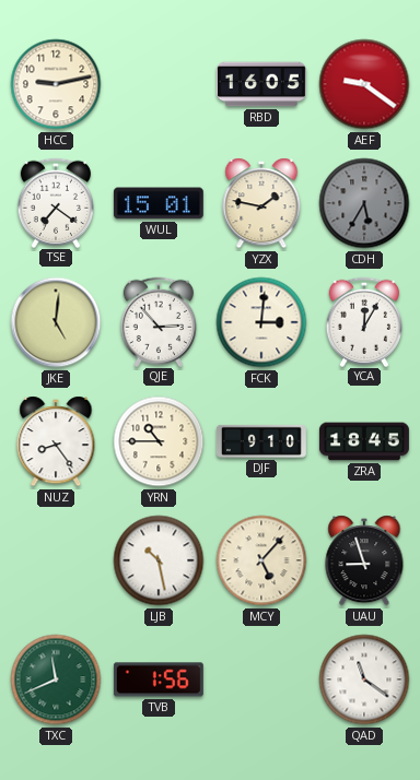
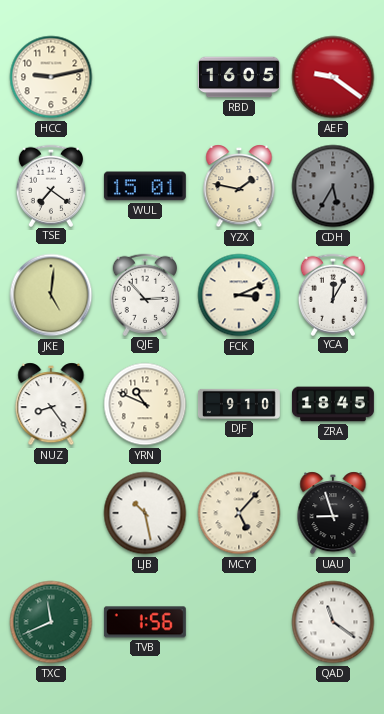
FCK: 3:01 -> 3:11
YRN: 10:45 -> 10:49
